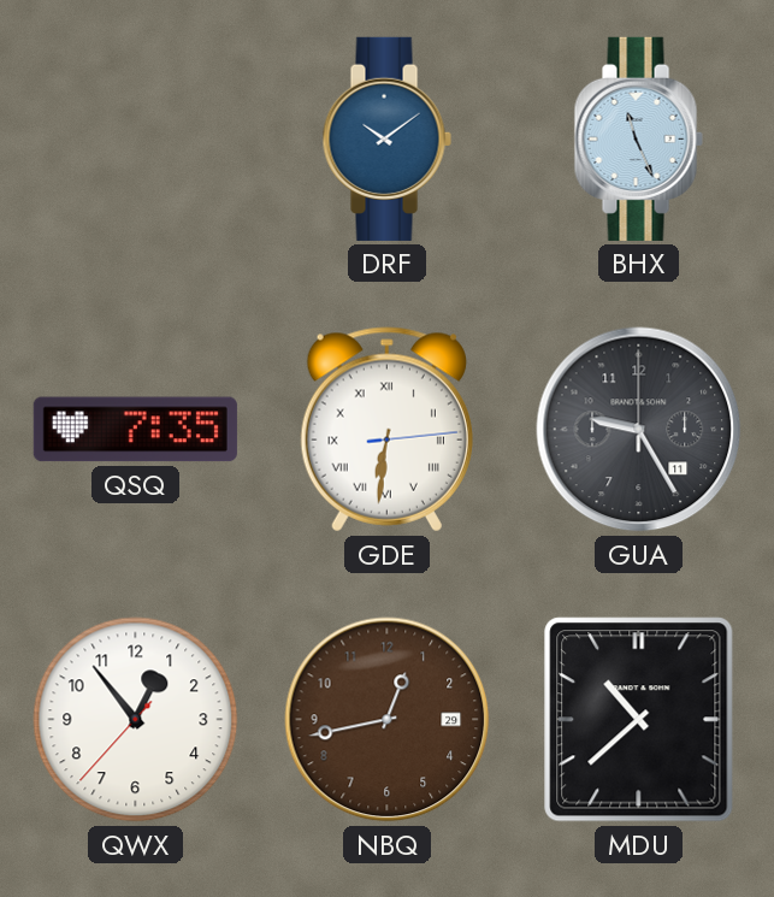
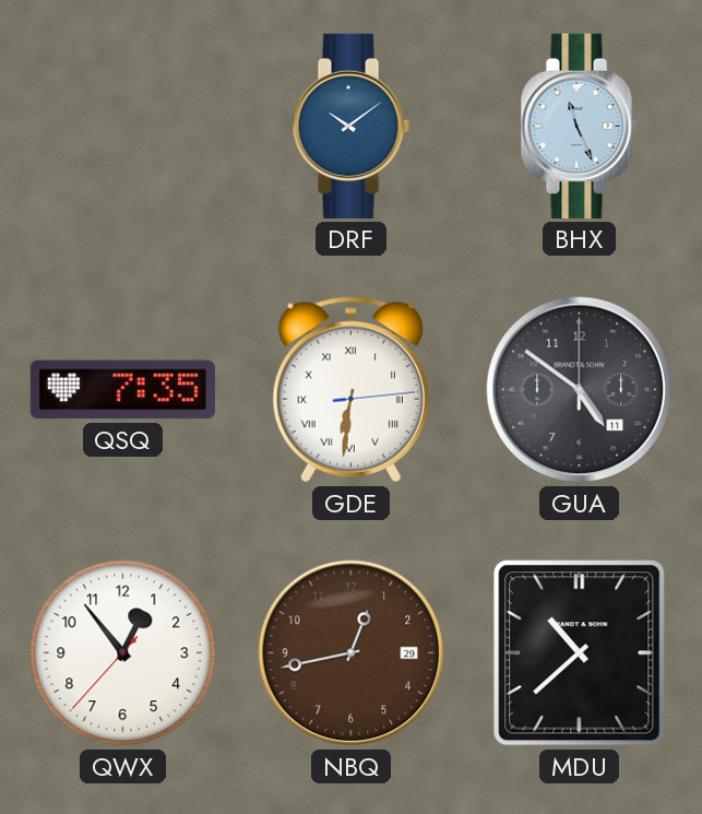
GUA: 9:25 -> 4:51
